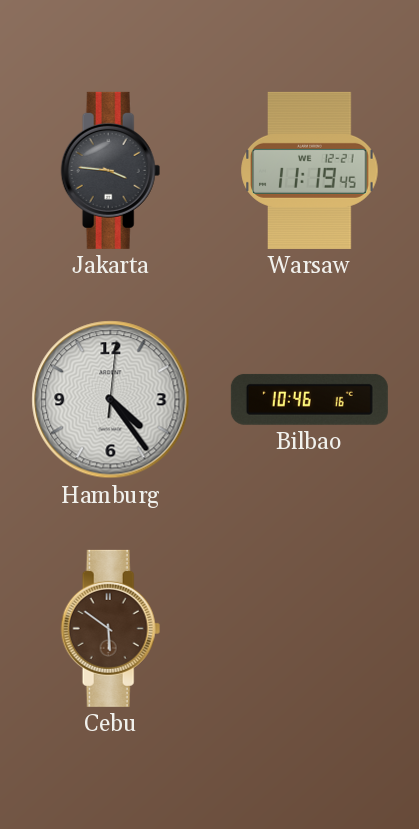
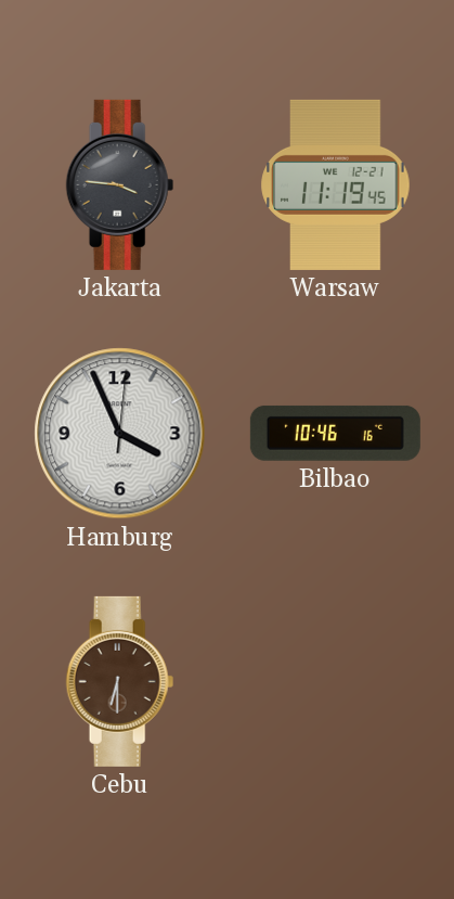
Hamburg: 4:24 -> 3:56
Cebu: 5:51 -> 6:30
